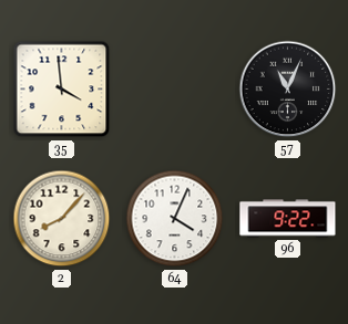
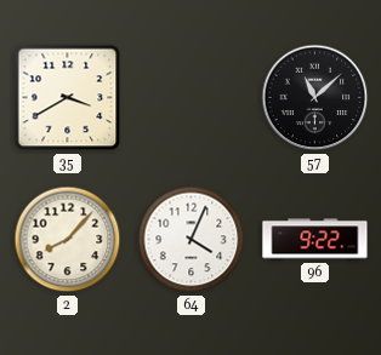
35: 3:59 -> 3:40
57: 11:04 -> 11:08
